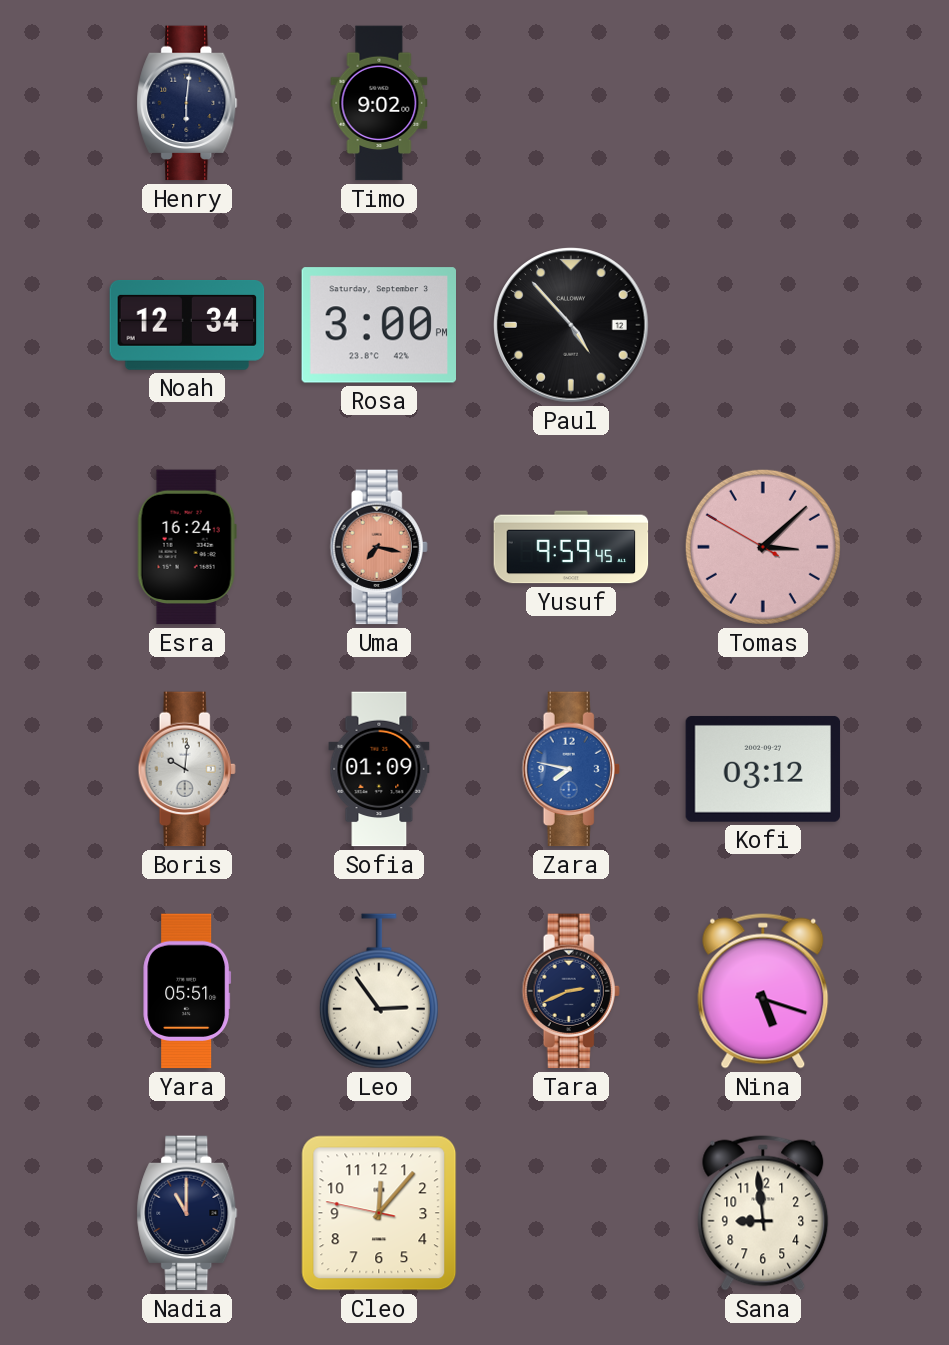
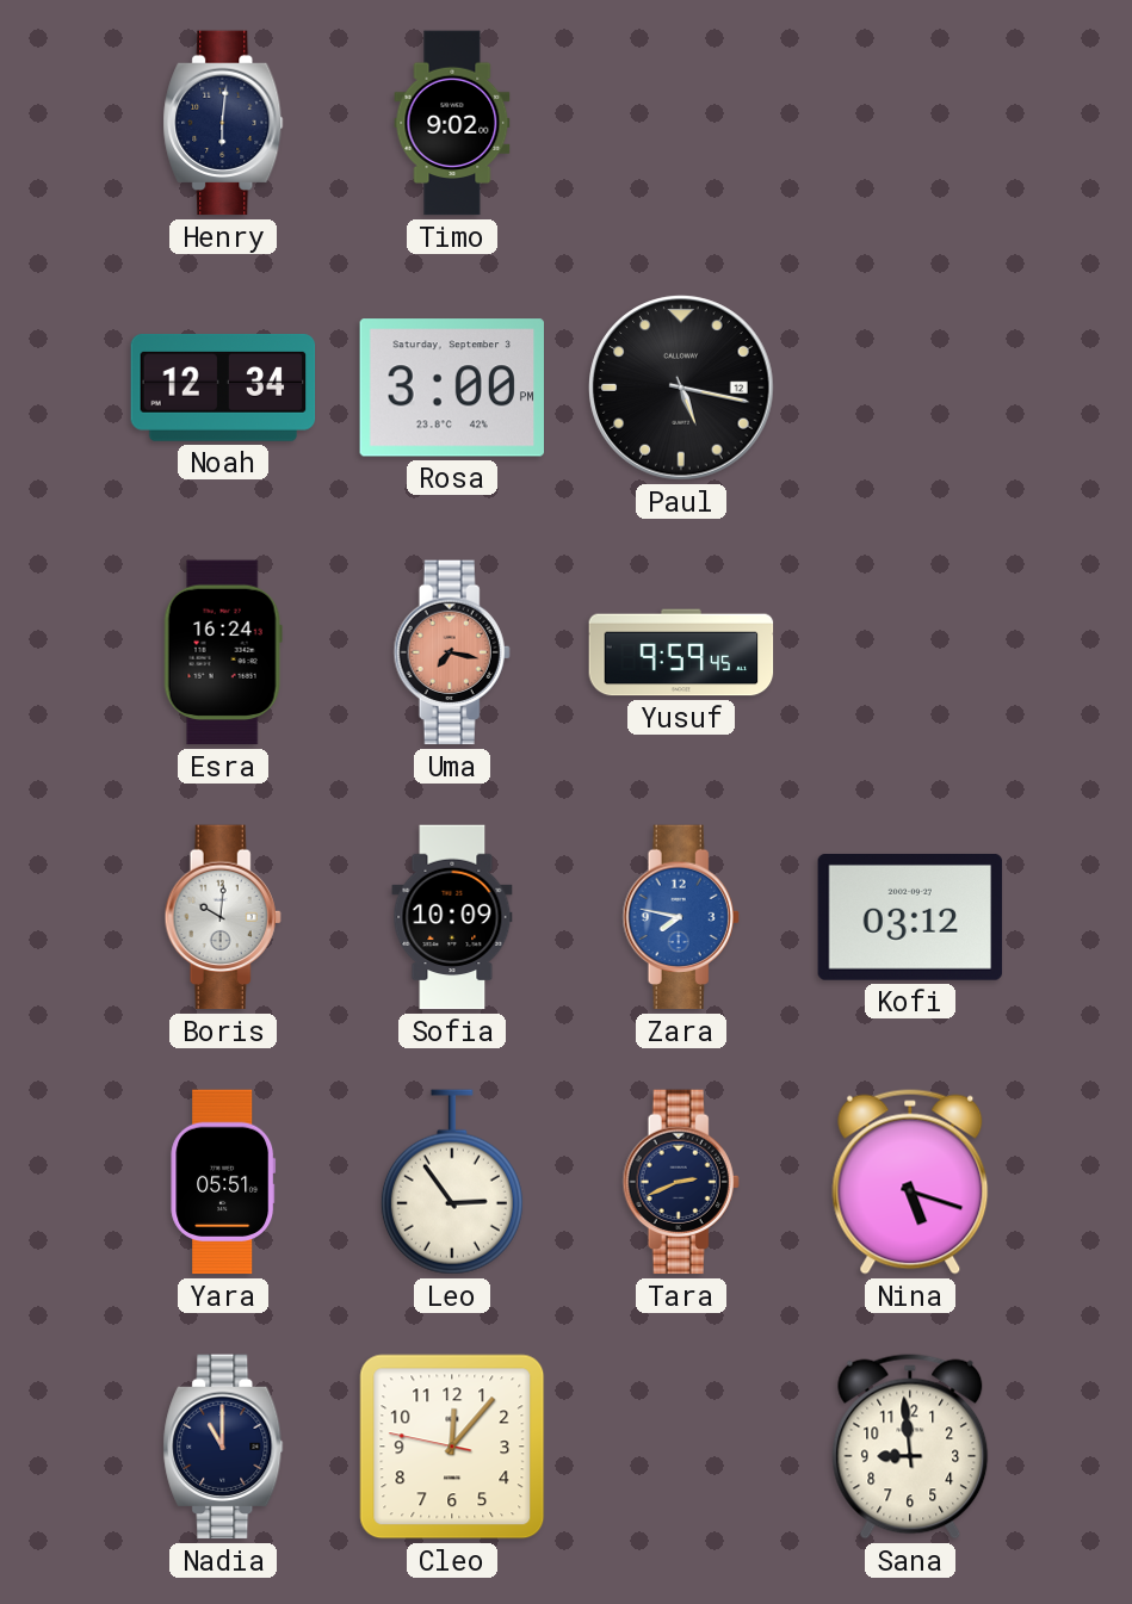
Paul: 4:53 -> 5:17
Tomas: 3:07 -> none
Sofia: 01:09 -> 10:09
